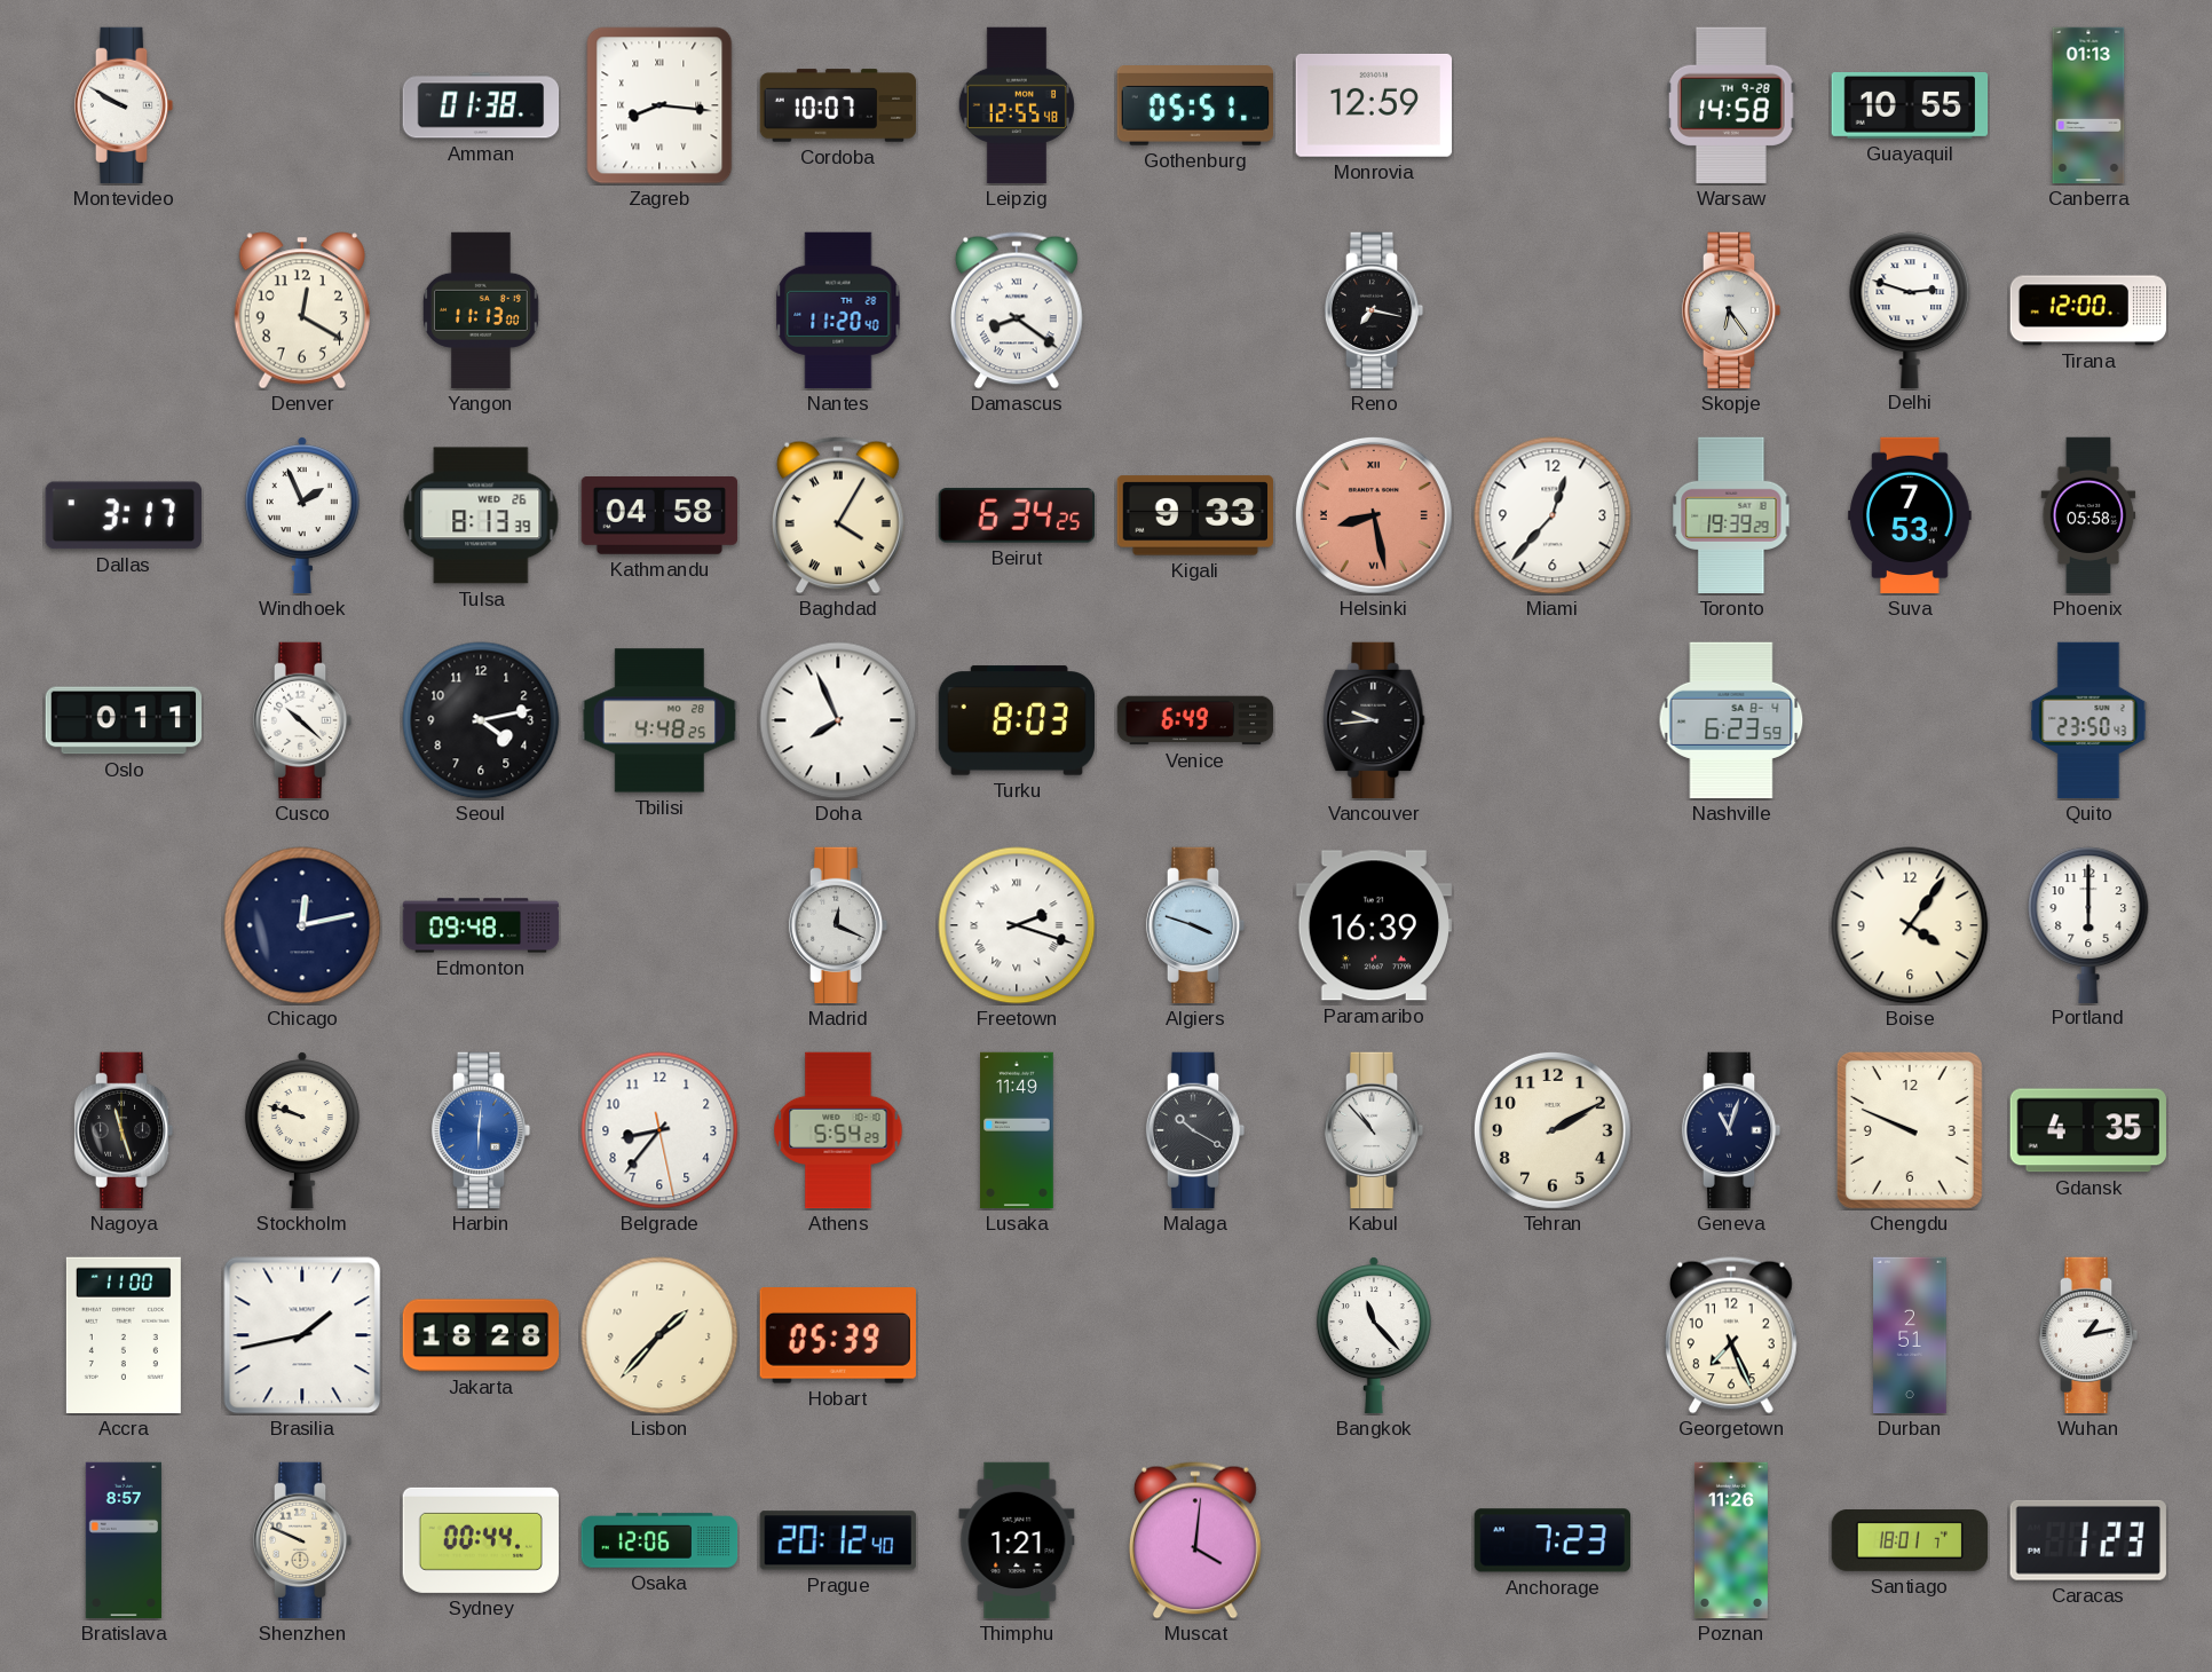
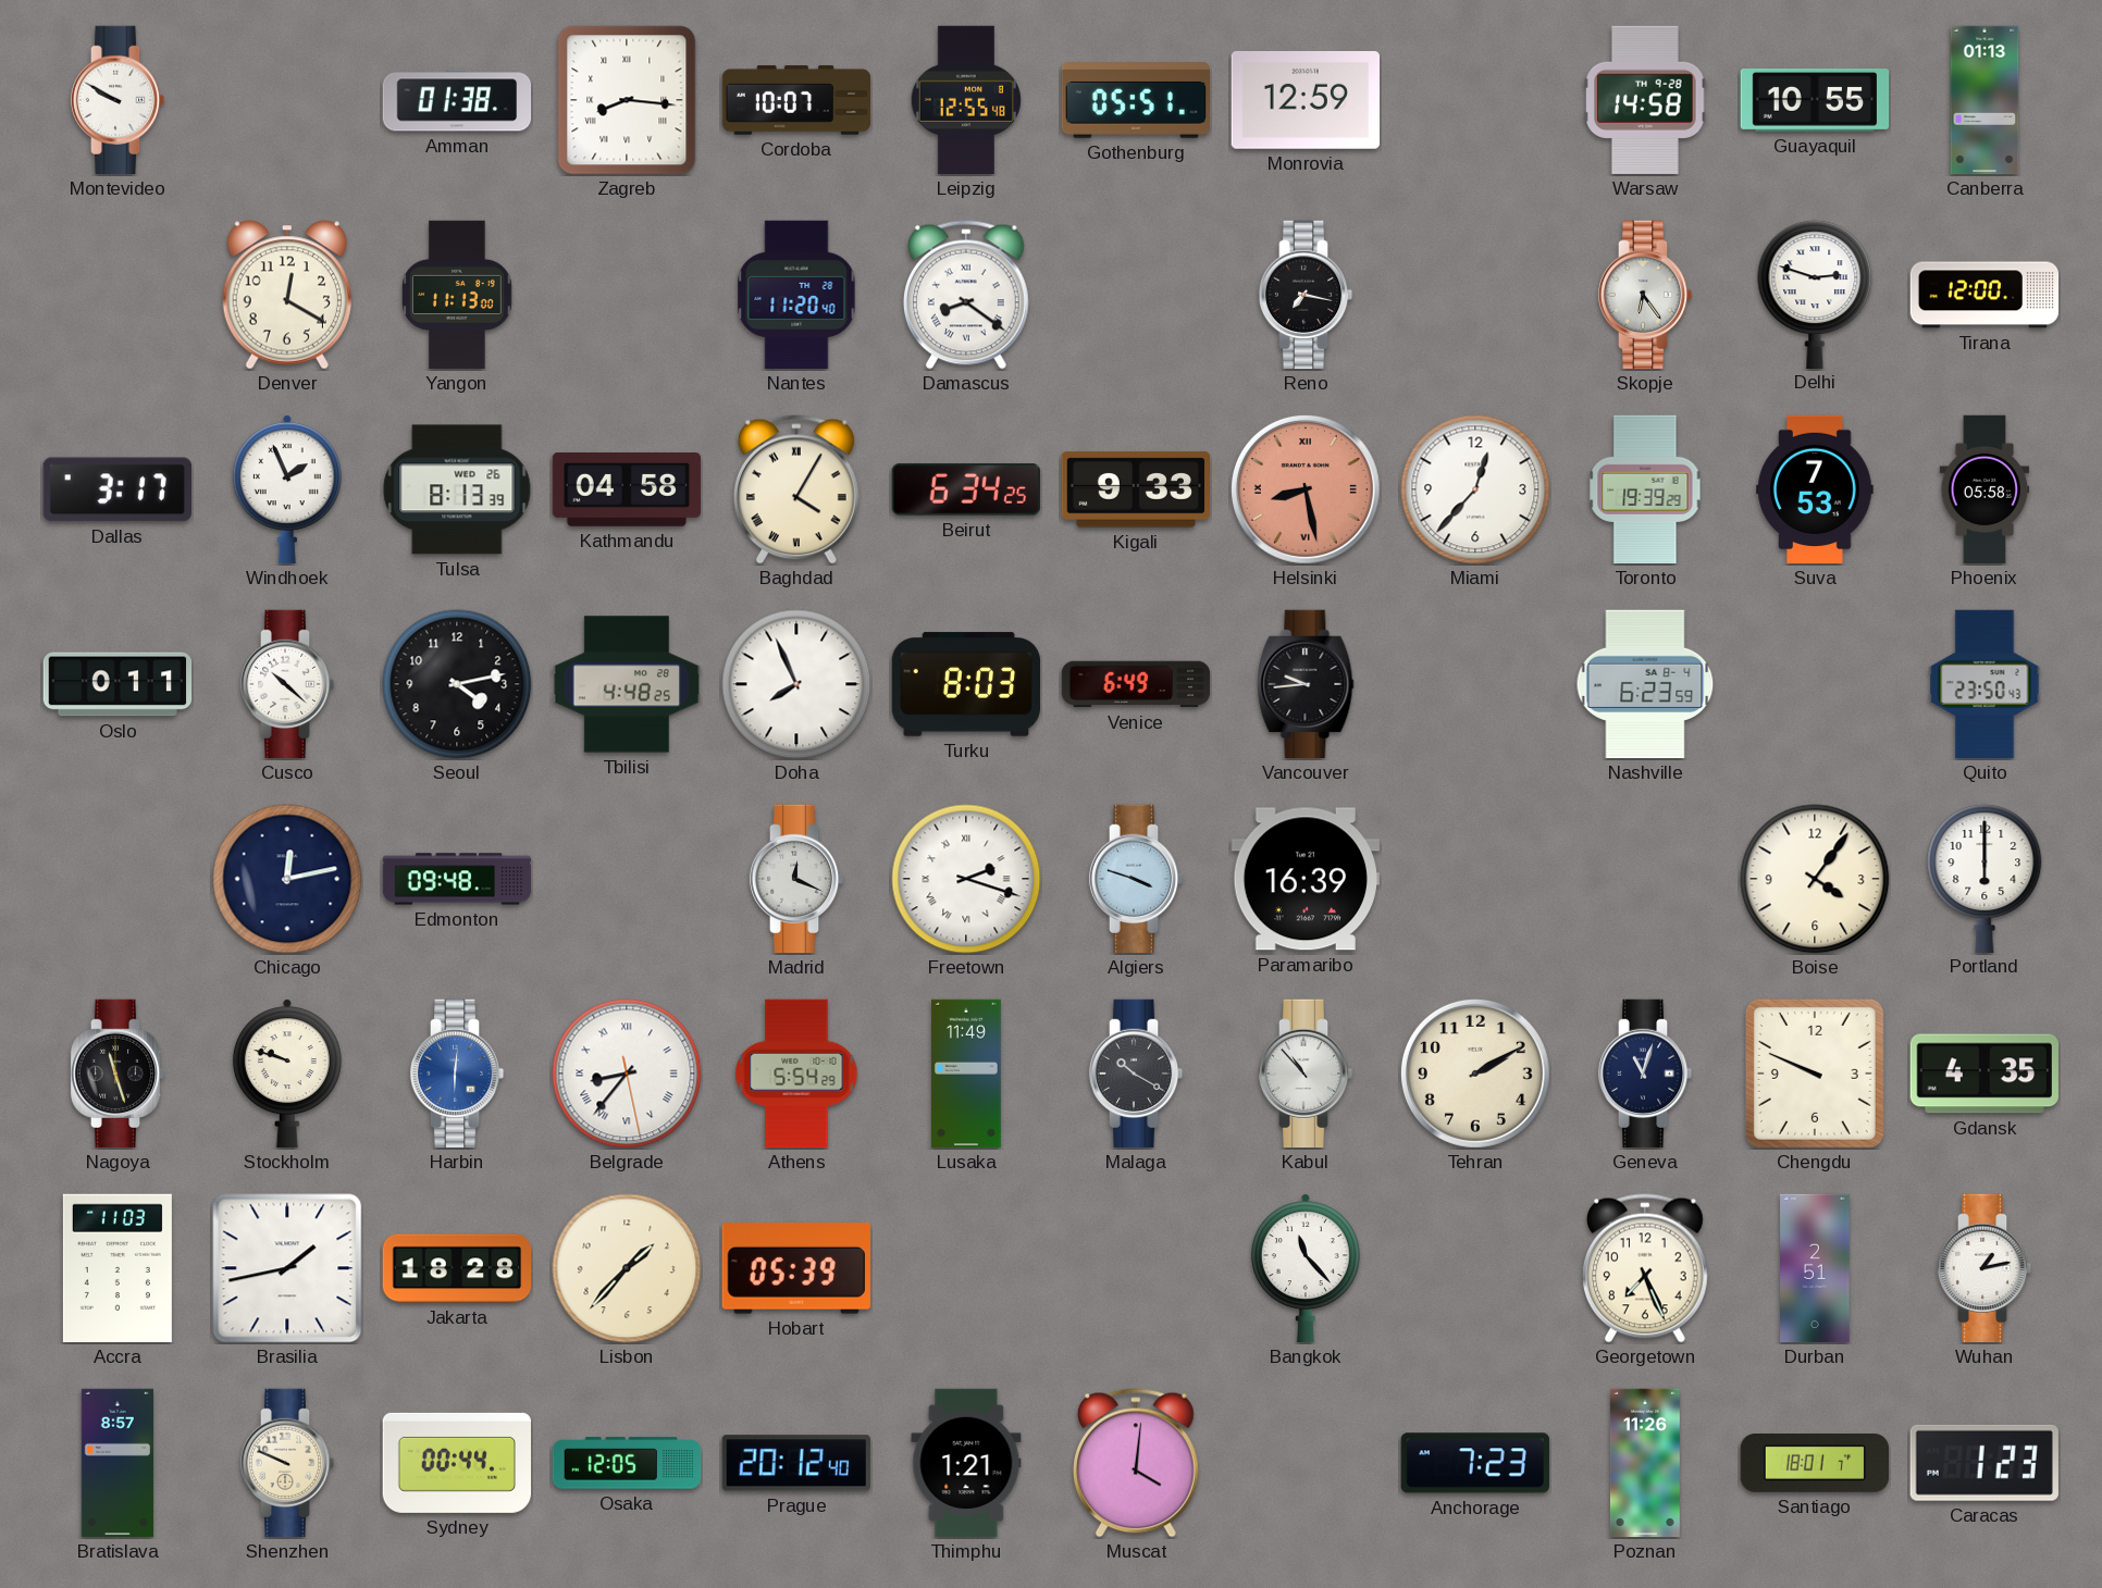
Belgrade numerals: Arabic -> Roman
Accra: 11:00 -> 11:03
Osaka: 12:06 -> 12:05
